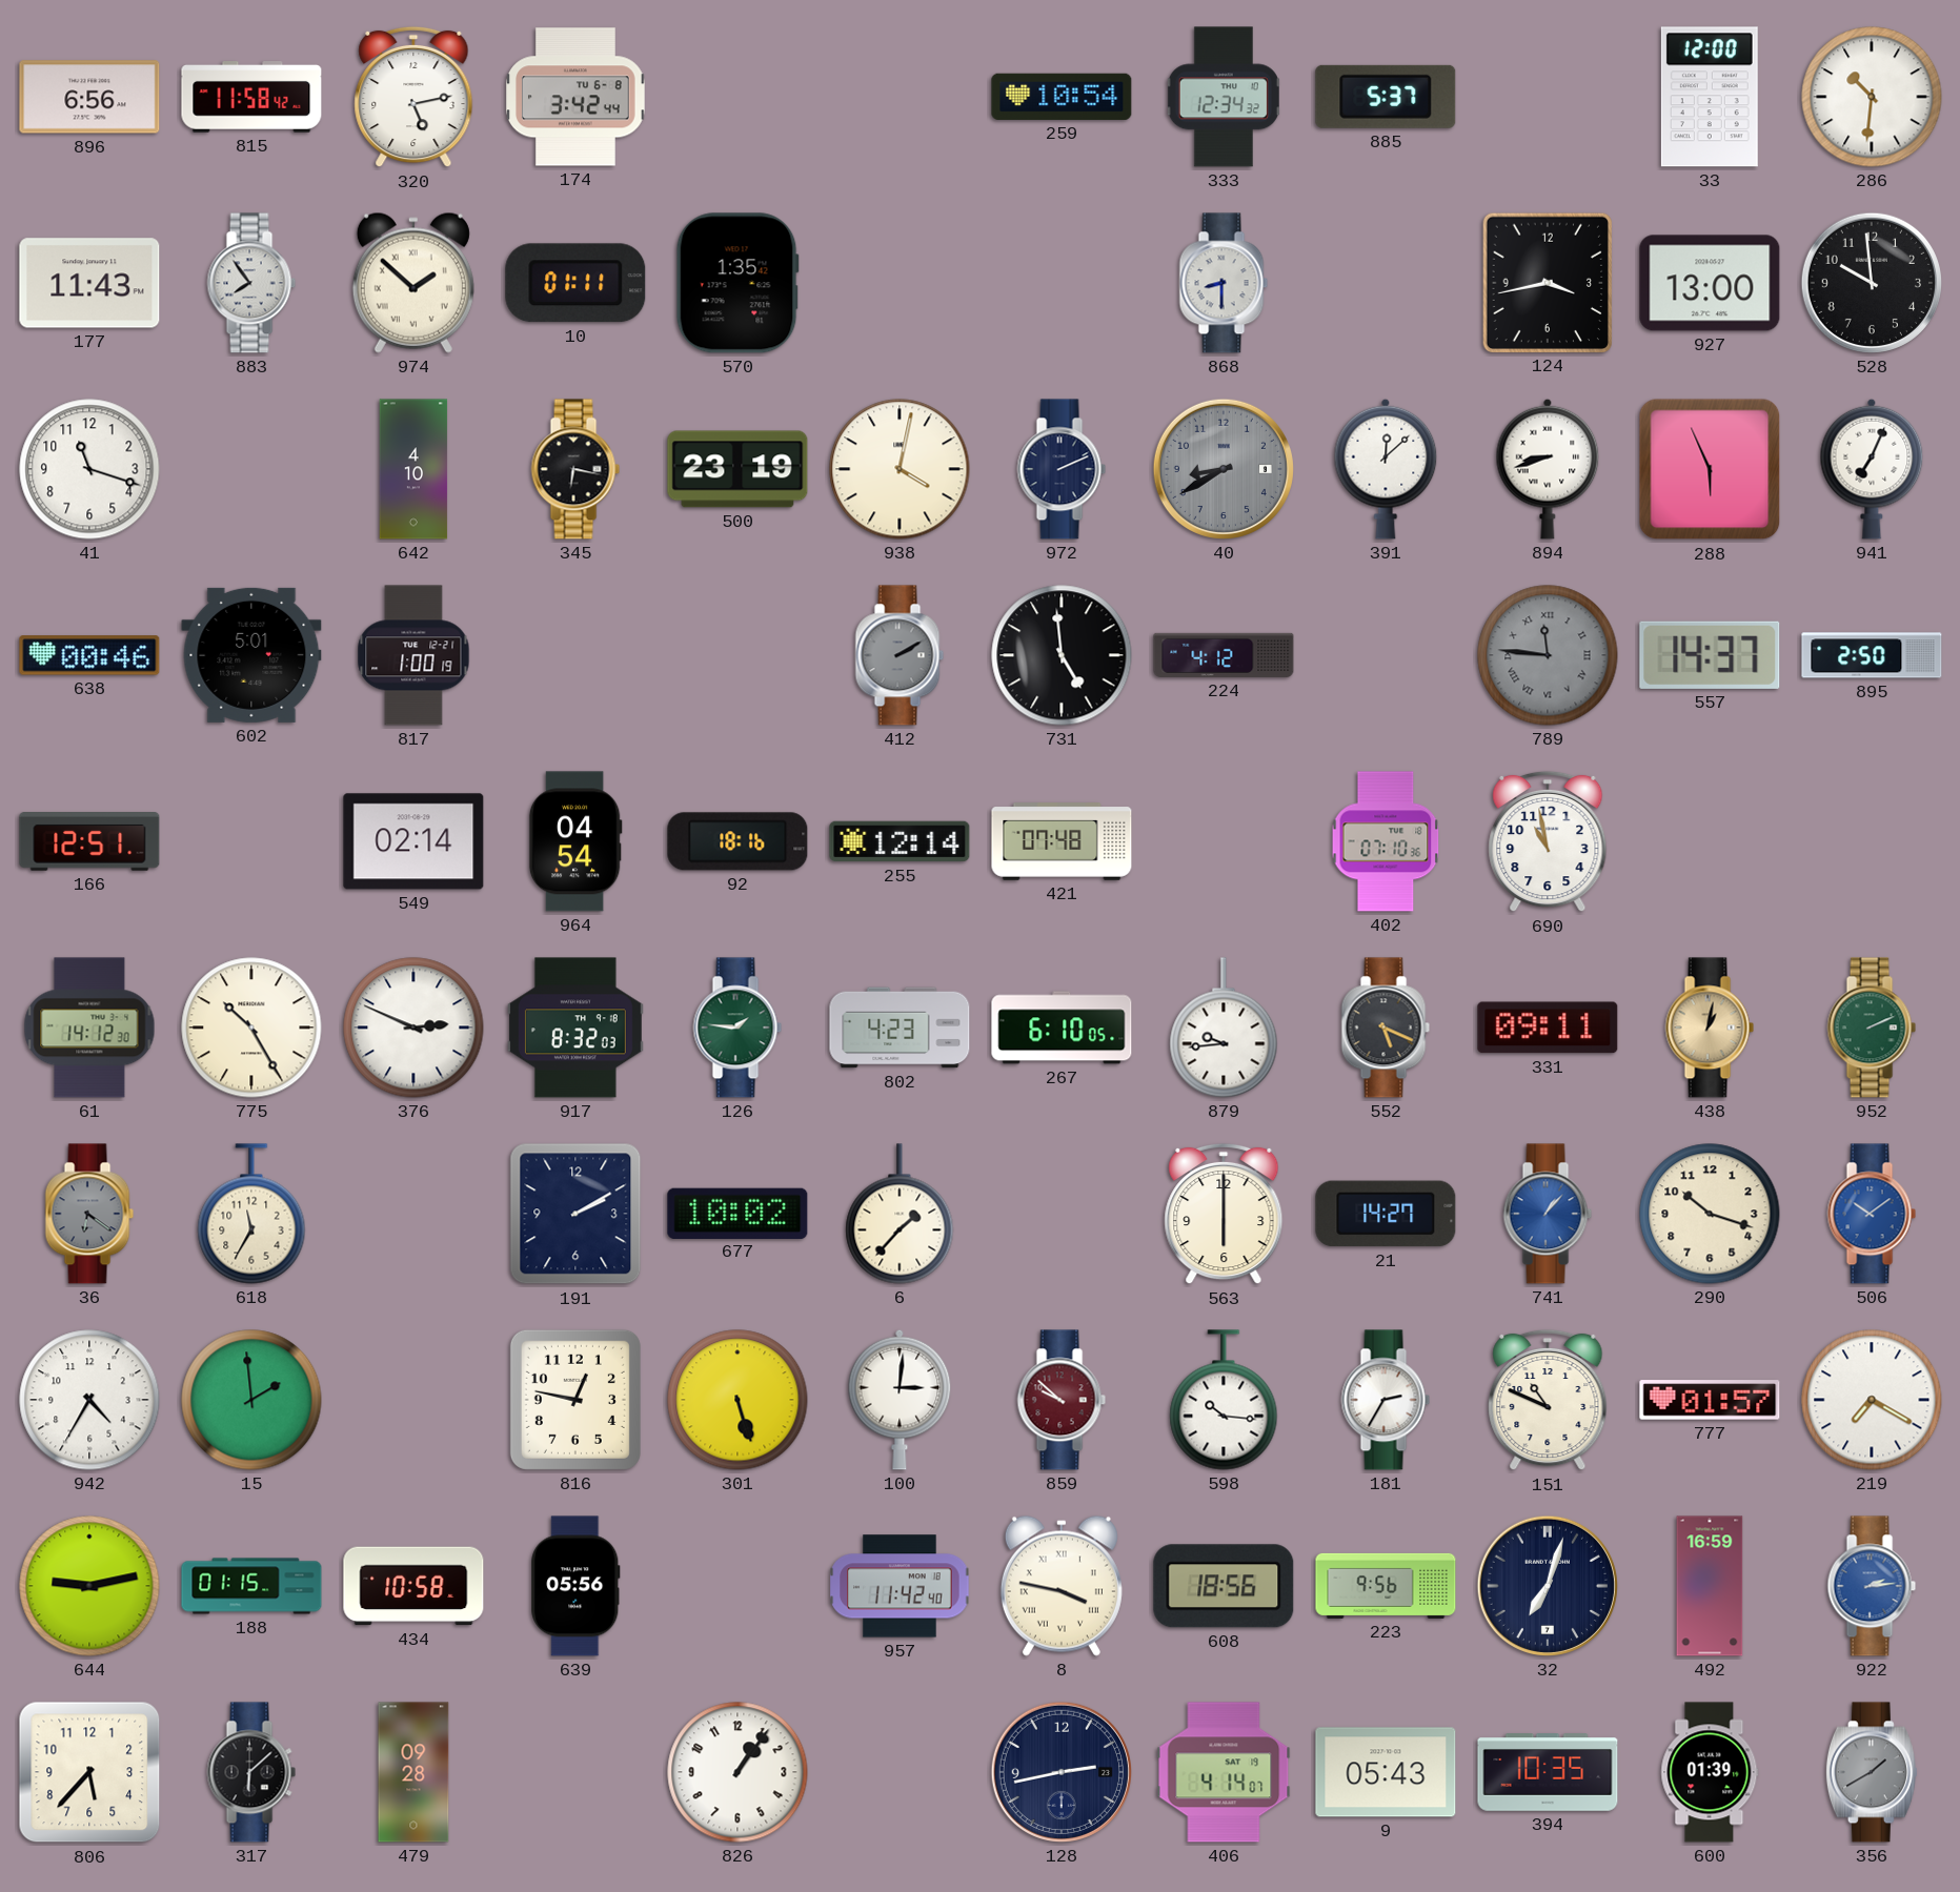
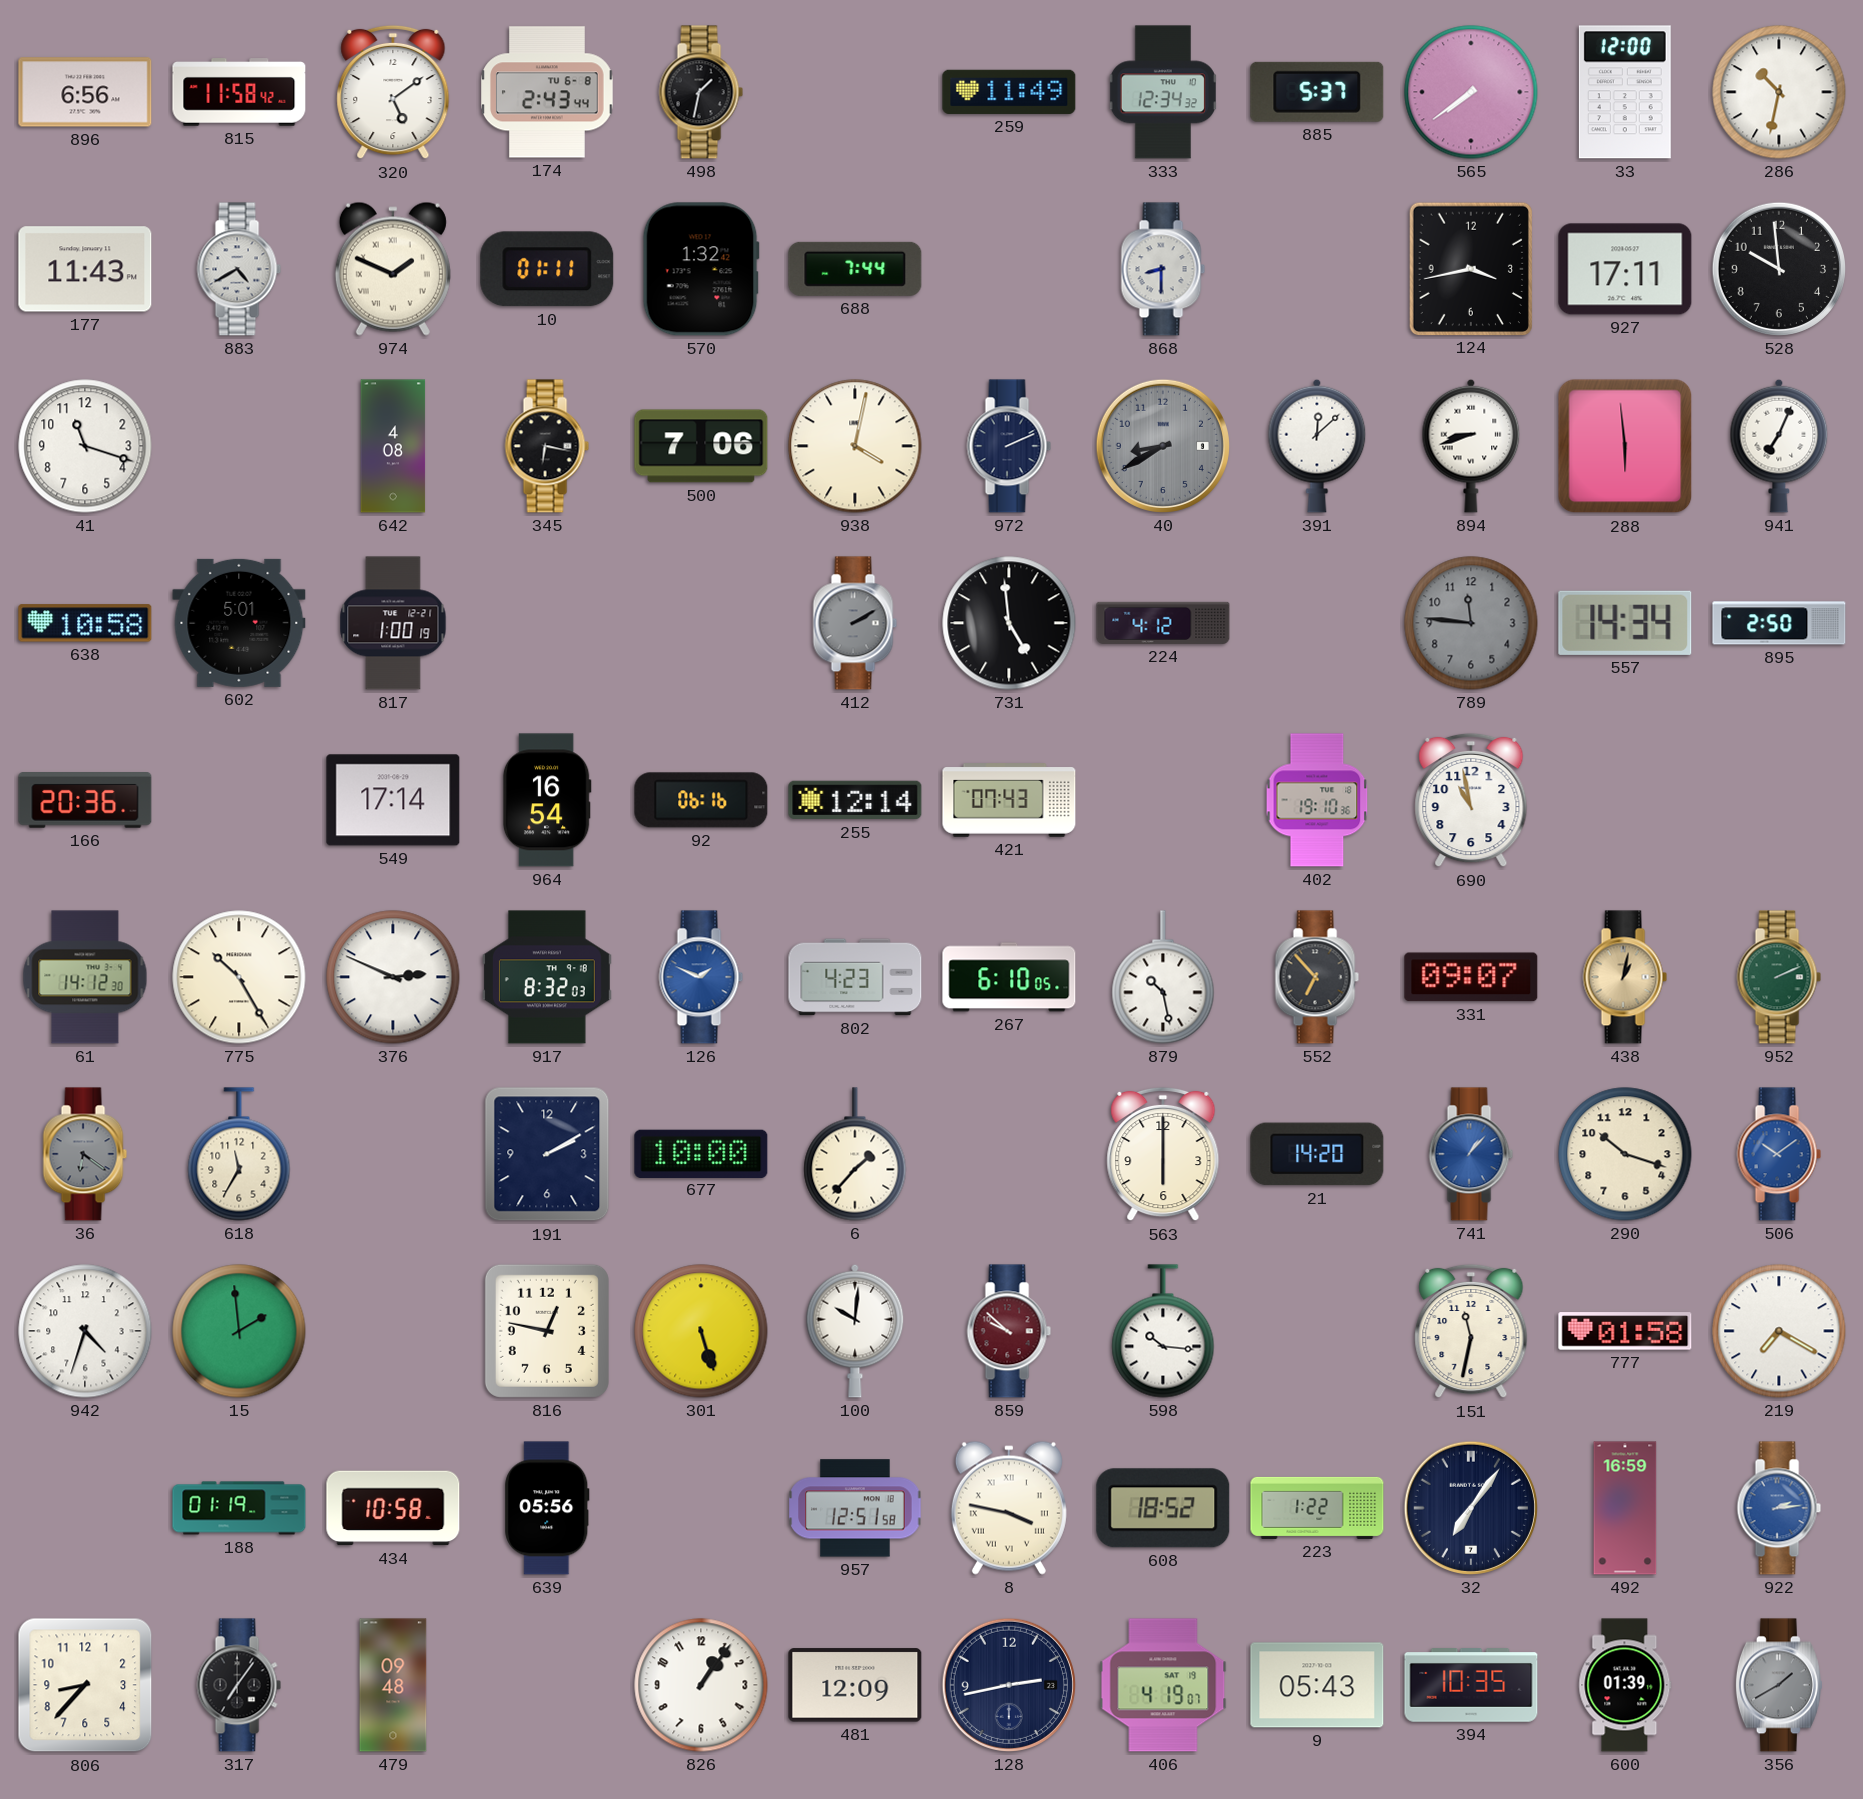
320: 5:13 -> 5:09
174: 3:42 -> 2:43
498: none -> 1:32
259: 10:54 -> 11:49
565: none -> 7:39
286: 10:31 -> 10:32
883: 7:54 -> 4:40
974: 1:52 -> 1:49
570: 1:35 -> 1:32
688: none -> 7:44
927: 13:00 -> 17:11
642: 4:10 -> 4:08
500: 23:19 -> 7:06
288: 5:56 -> 5:59
638: 00:46 -> 10:58
789 numerals: Roman -> Arabic
557: 14:37 -> 14:34
166: 12:51 -> 20:36
549: 02:14 -> 17:14
964: 04:54 -> 16:54
92: 18:16 -> 06:16
421: 07:48 -> 07:43
402: 07:10 -> 19:10
126: 1:46 -> 1:49
126 dial: green -> blue
879: 9:44 -> 10:28
552: 5:19 -> 6:53
331: 09:11 -> 09:07
677: 10:02 -> 10:00
21: 14:27 -> 14:20
942: 4:35 -> 4:33
100: 3:01 -> 10:01
181: 2:35 -> none
151: 10:49 -> 11:32
777: 01:57 -> 01:58
644: 9:13 -> none
188: 01:15 -> 01:19
957: 11:42 -> 12:51
608: 18:56 -> 18:52
223: 9:56 -> 1:22
32: 7:03 -> 7:06
806: 5:37 -> 8:37
317: 6:08 -> 7:06
479: 09:28 -> 09:48
481: none -> 12:09
406: 4:14 -> 4:19
